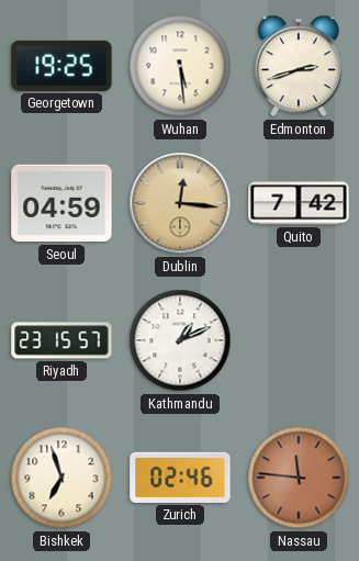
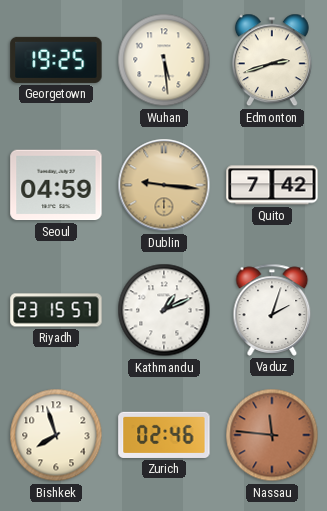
Dublin: 12:16 -> 9:16
Vaduz: none -> 2:03
Bishkek: 6:57 -> 7:57
